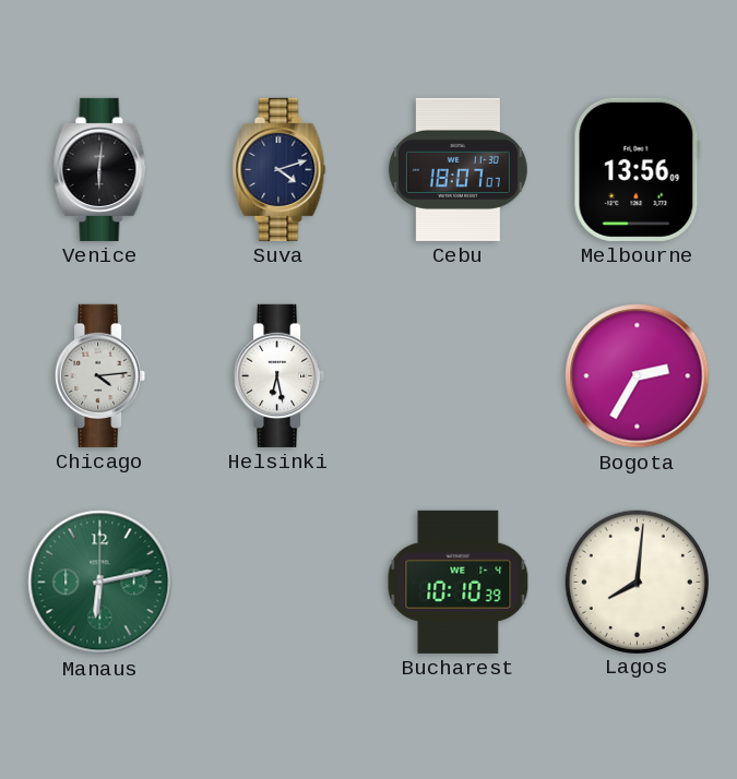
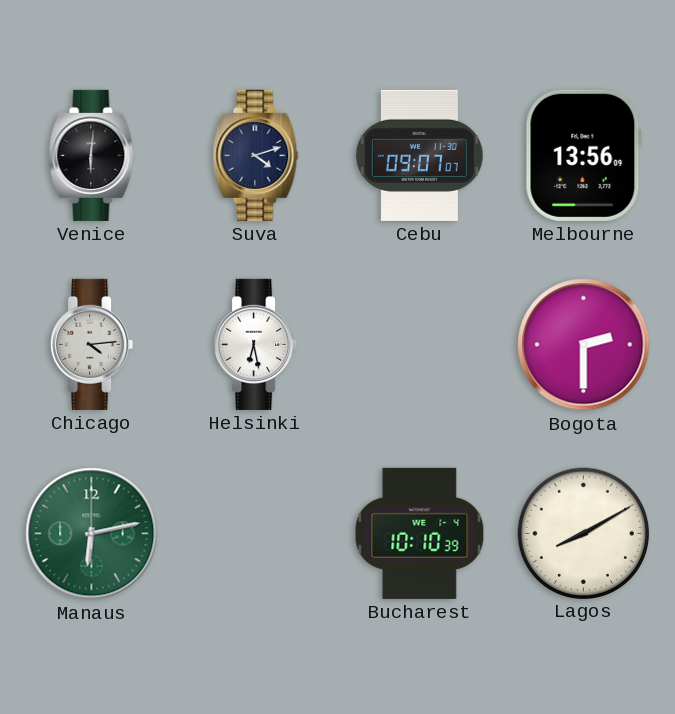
Cebu: 18:07 -> 09:07
Bogota: 2:35 -> 2:30
Lagos: 8:01 -> 8:10
